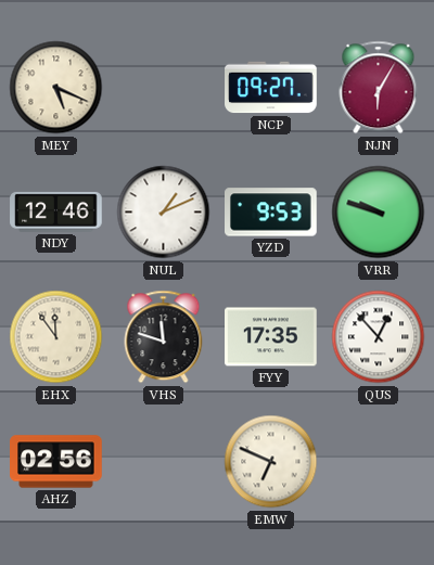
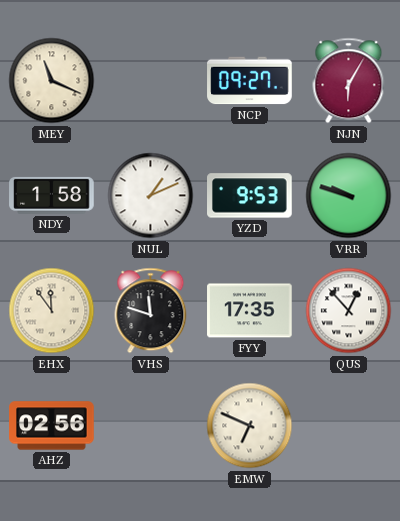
MEY: 5:19 -> 11:19
NDY: 12:46 -> 1:58
